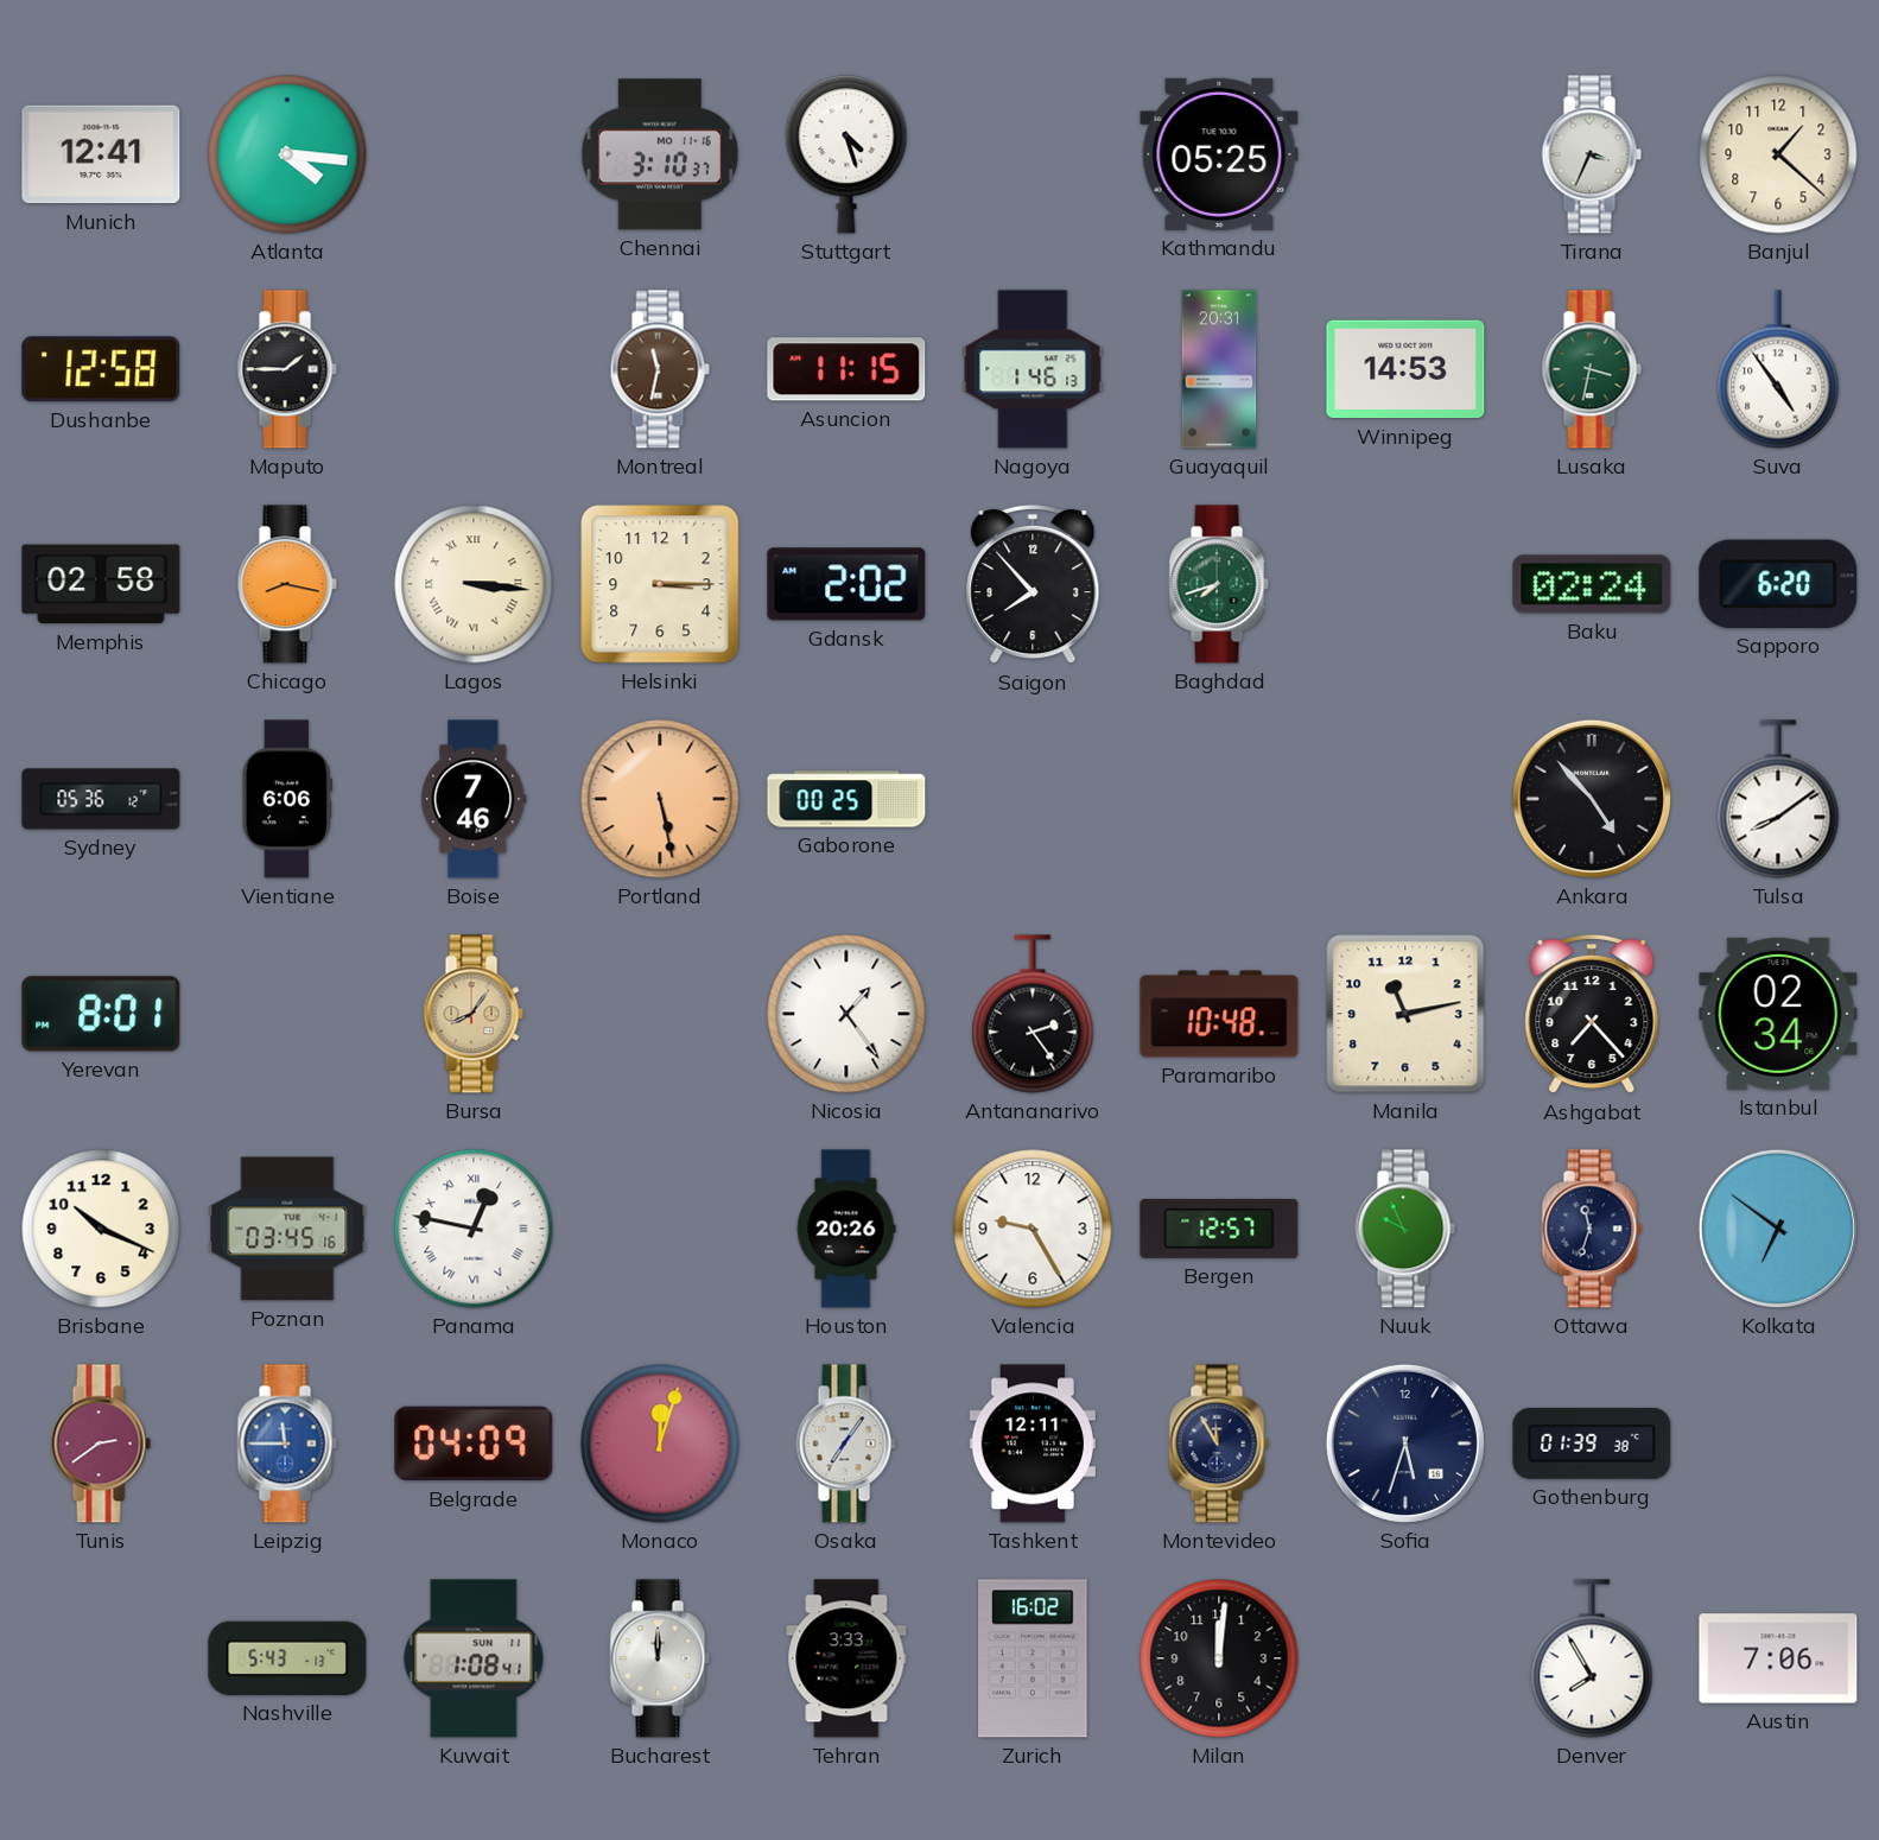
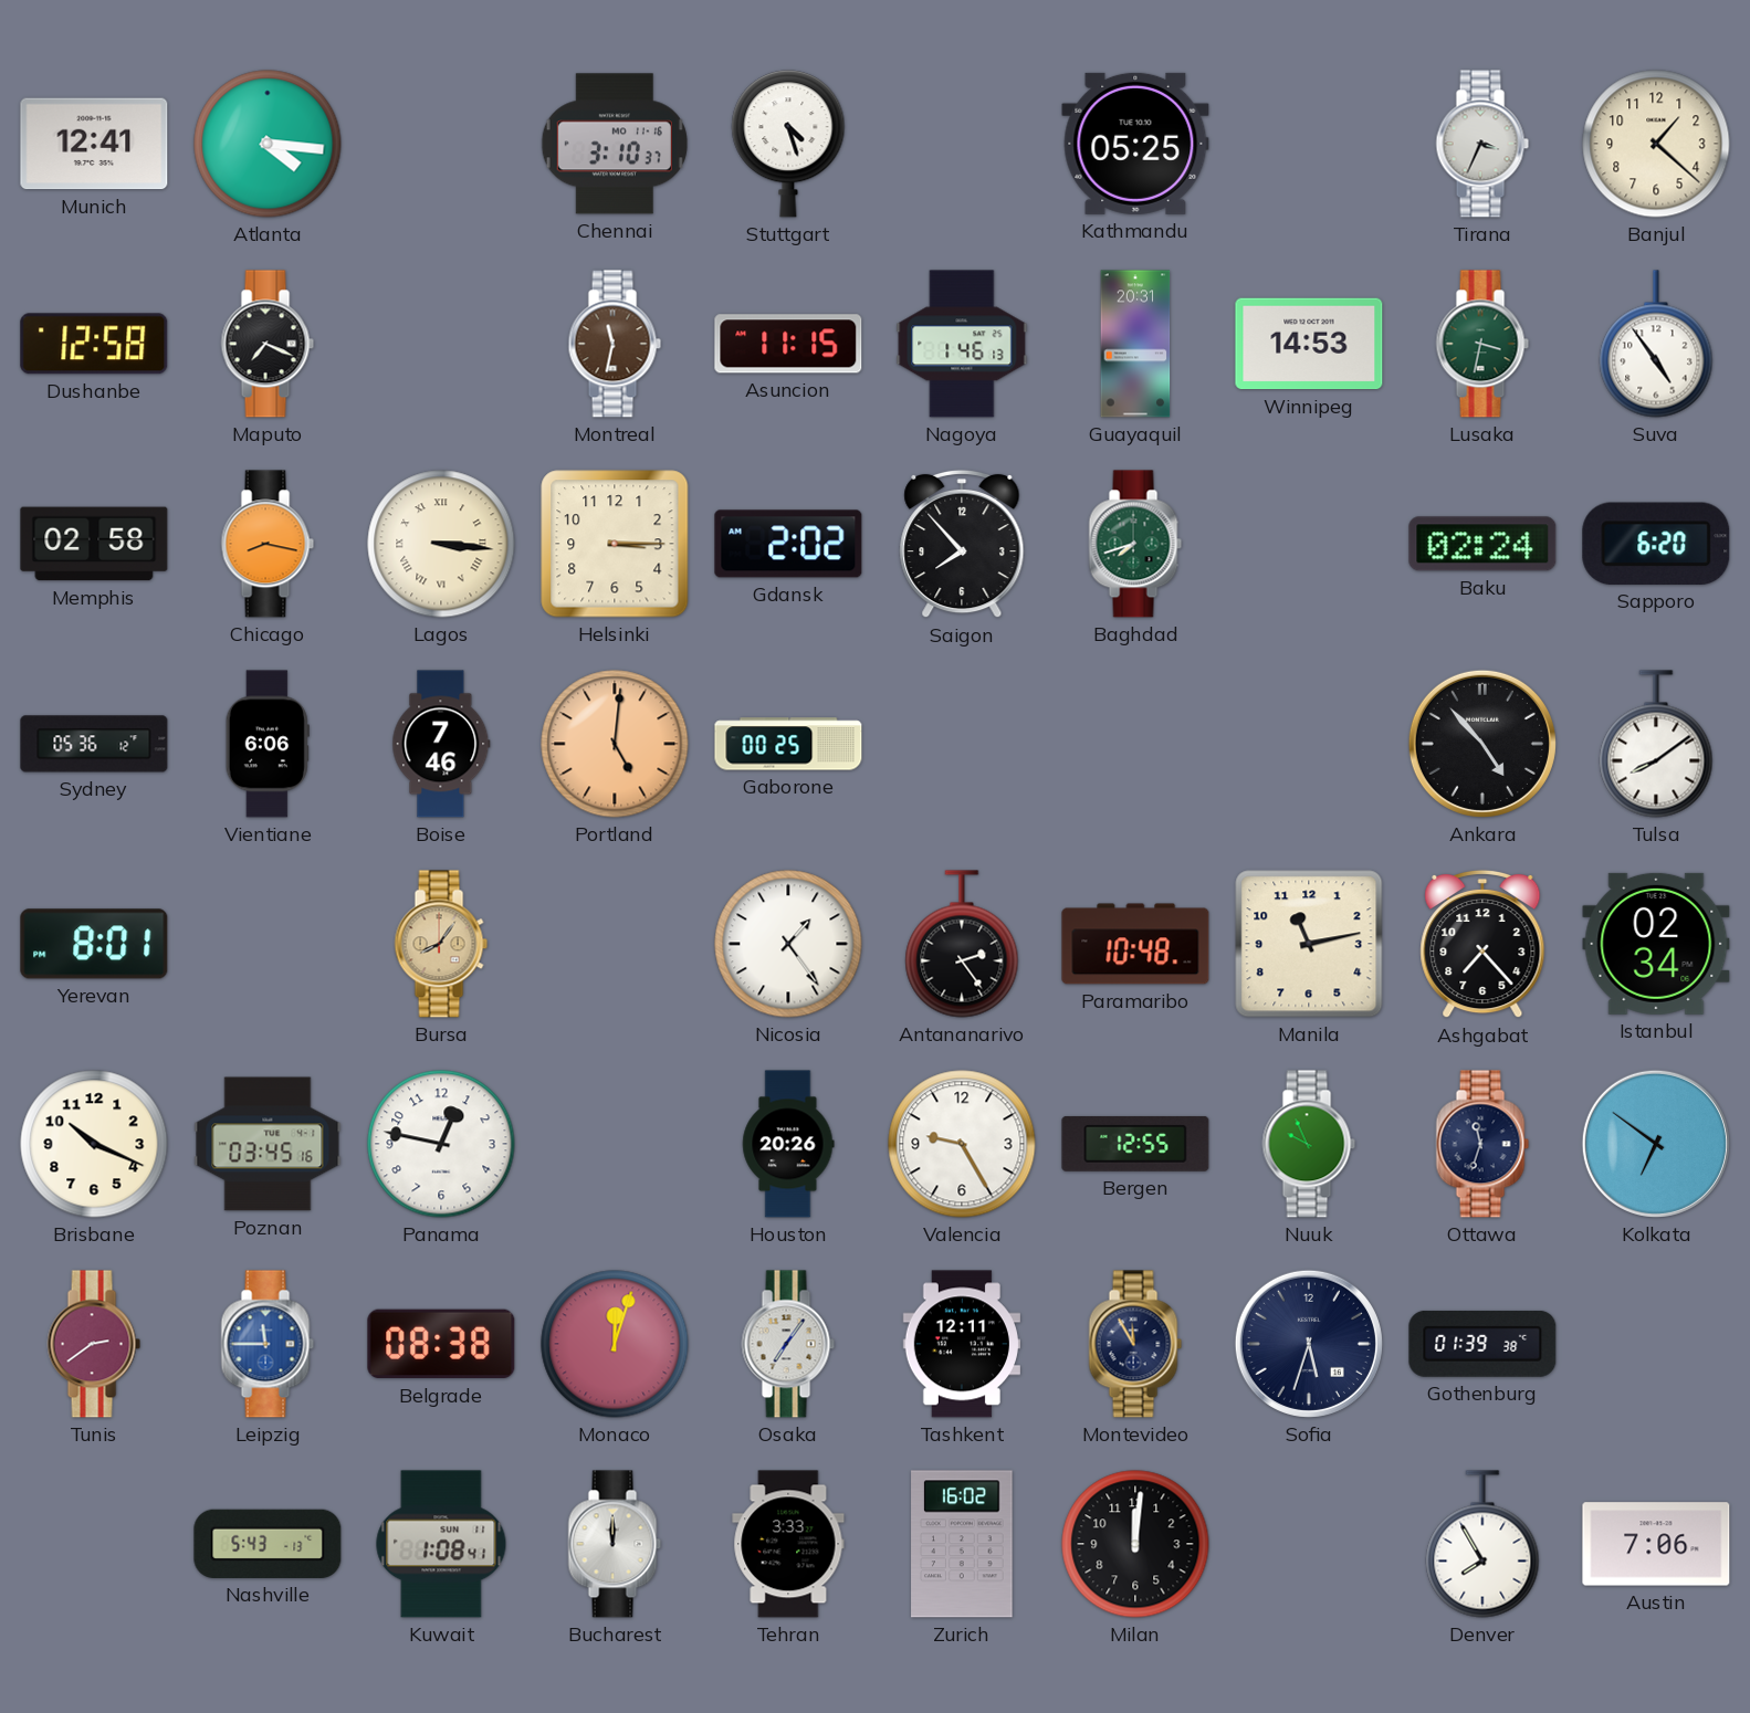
Maputo: 1:45 -> 7:19
Portland: 5:28 -> 5:01
Panama numerals: Roman -> Arabic
Bergen: 12:57 -> 12:55
Belgrade: 04:09 -> 08:38
